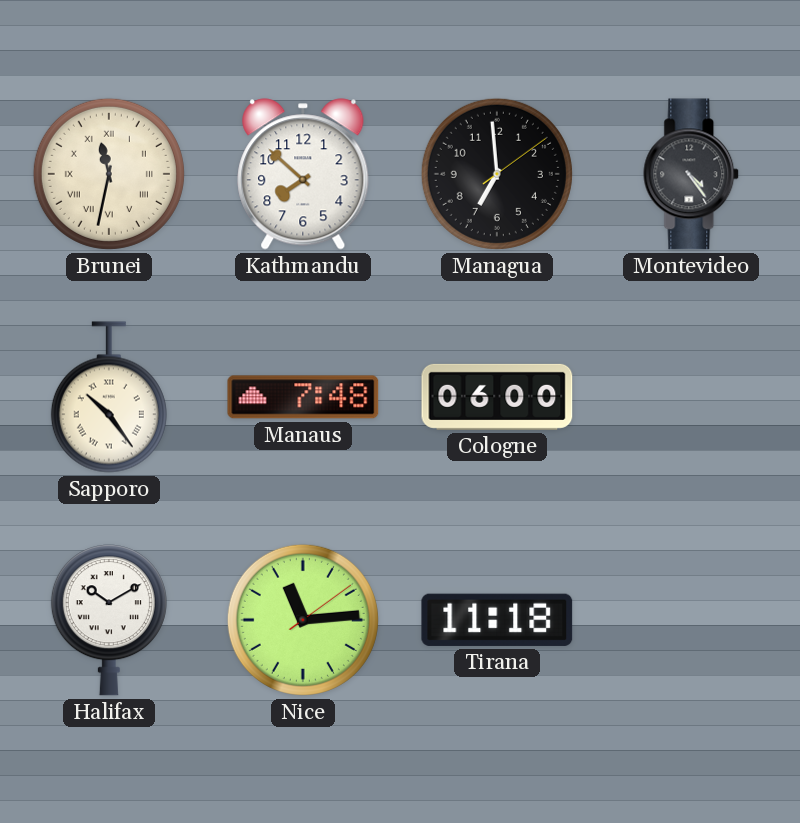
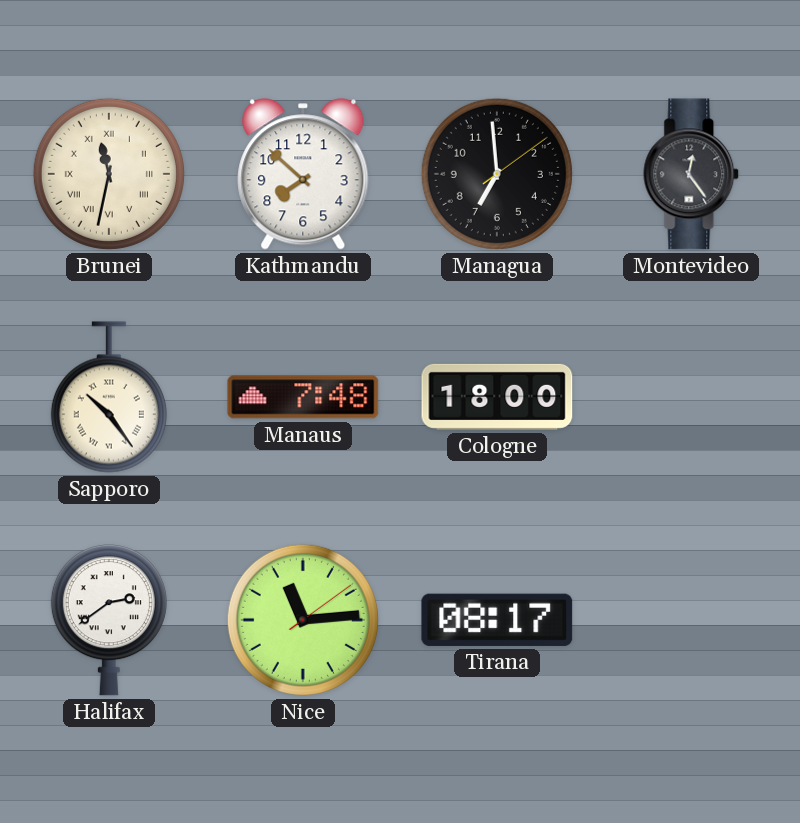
Montevideo: 4:24 -> 12:24
Cologne: 06:00 -> 18:00
Halifax: 10:10 -> 2:39
Tirana: 11:18 -> 08:17
